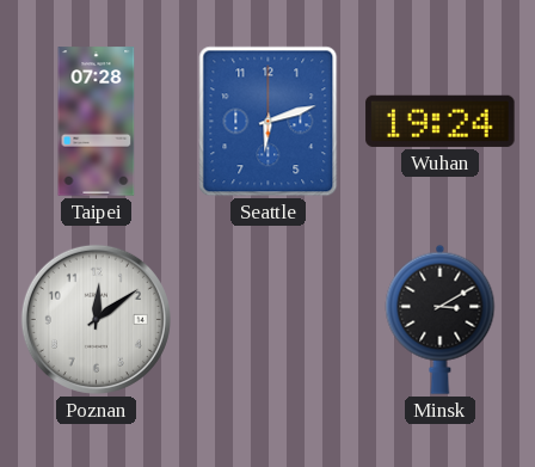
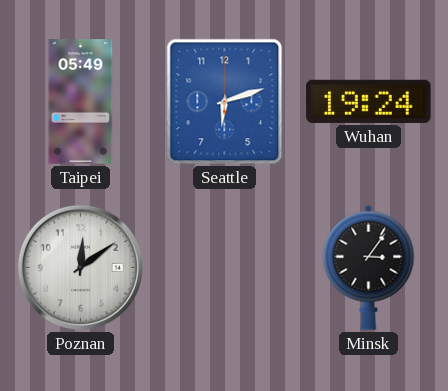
Taipei: 07:28 -> 05:49
Minsk: 3:10 -> 3:06
